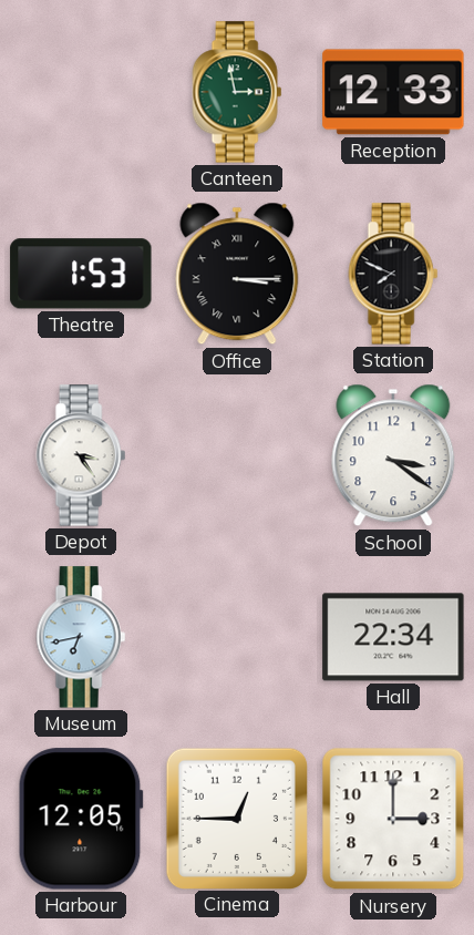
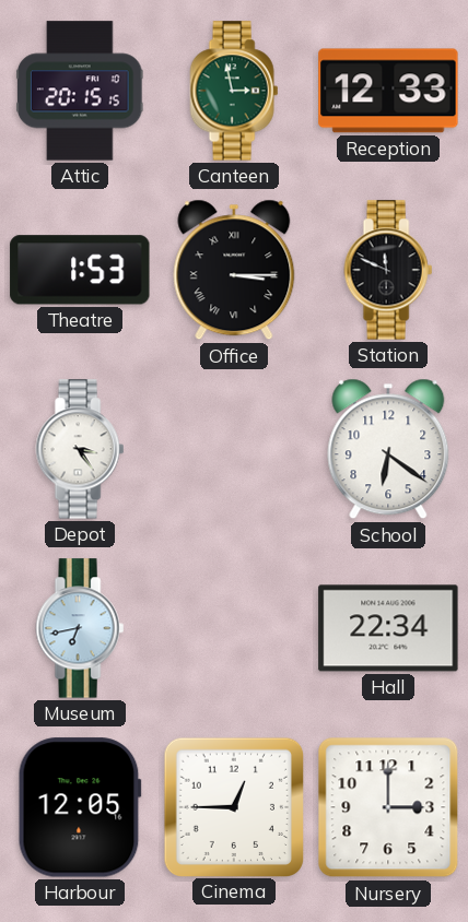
Attic: none -> 20:15
Station: 7:49 -> 11:49
School: 3:21 -> 6:21
